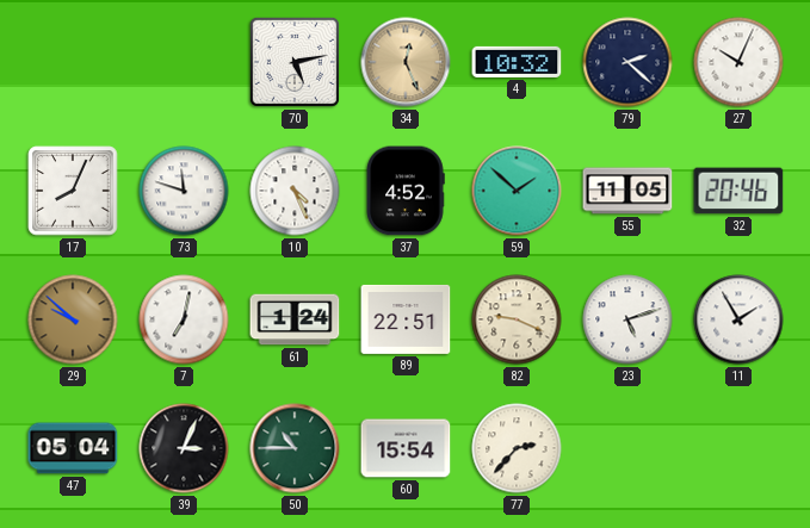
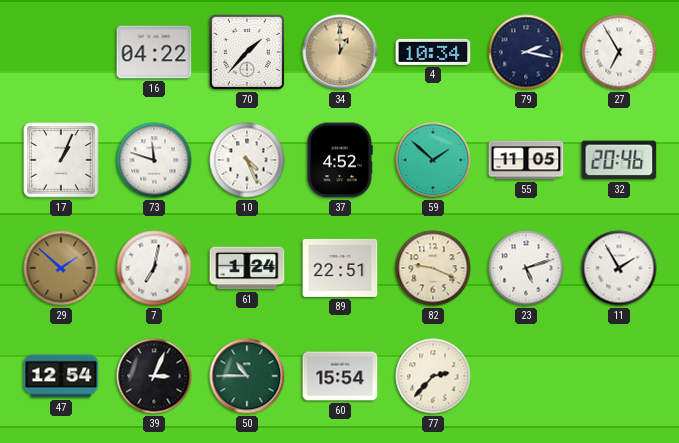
16: none -> 04:22
70: 5:13 -> 1:37
34: 12:26 -> 1:00
4: 10:32 -> 10:34
79: 2:22 -> 2:17
27: 10:04 -> 6:55
17: 8:04 -> 1:04
29: 9:52 -> 1:52
47: 05:04 -> 12:54
